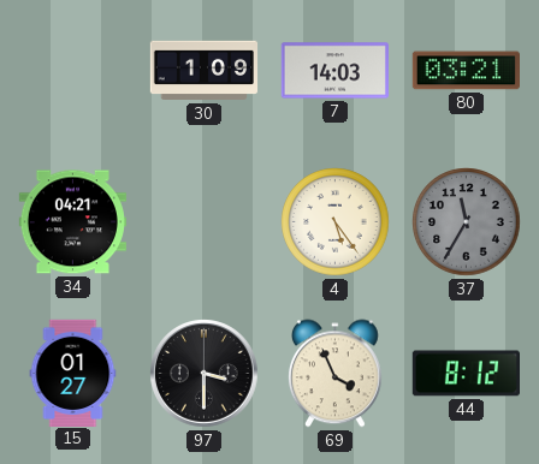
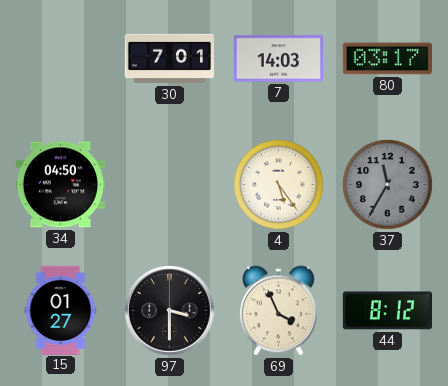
30: 1:09 -> 7:01
80: 03:21 -> 03:17
34: 04:21 -> 04:50
